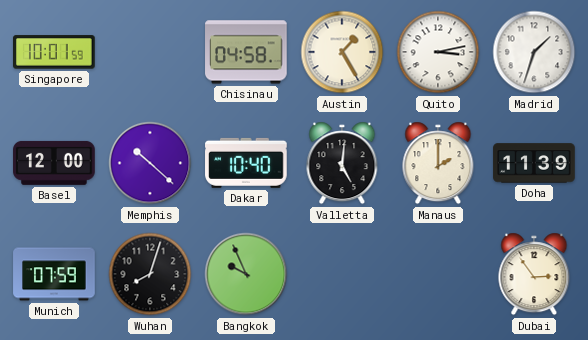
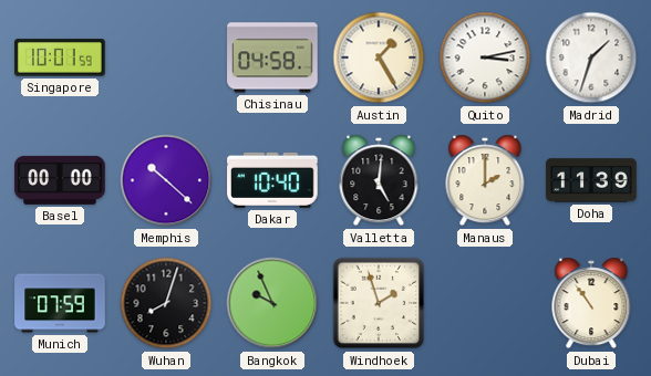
Basel: 12:00 -> 00:00
Windhoek: none -> 1:57
Dubai: 2:54 -> 10:54
